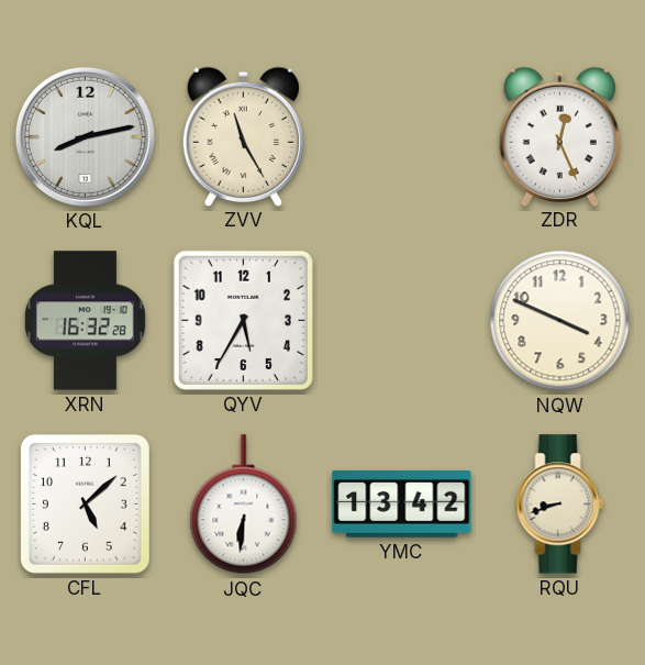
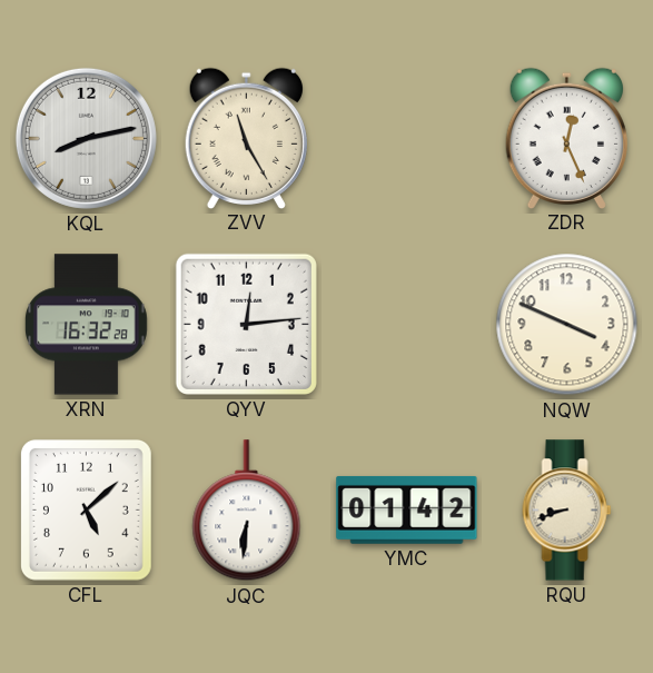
QYV: 5:35 -> 12:14
YMC: 13:42 -> 01:42
